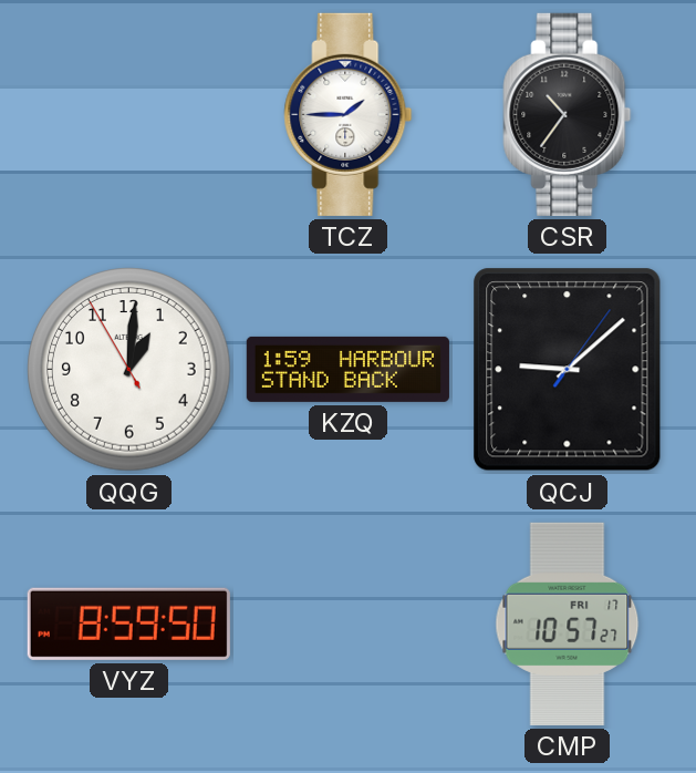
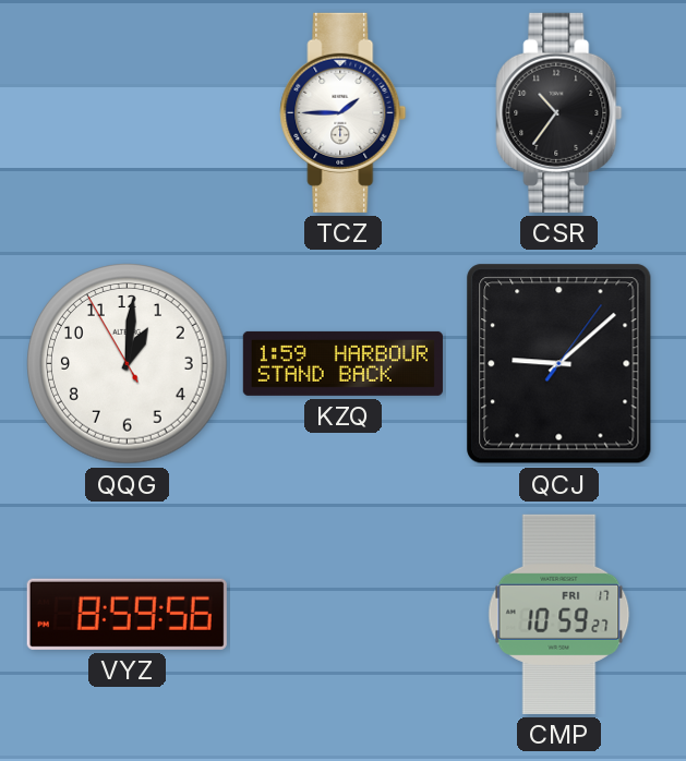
VYZ: 8:59:50 -> 8:59:56
CMP: 10:57 -> 10:59
